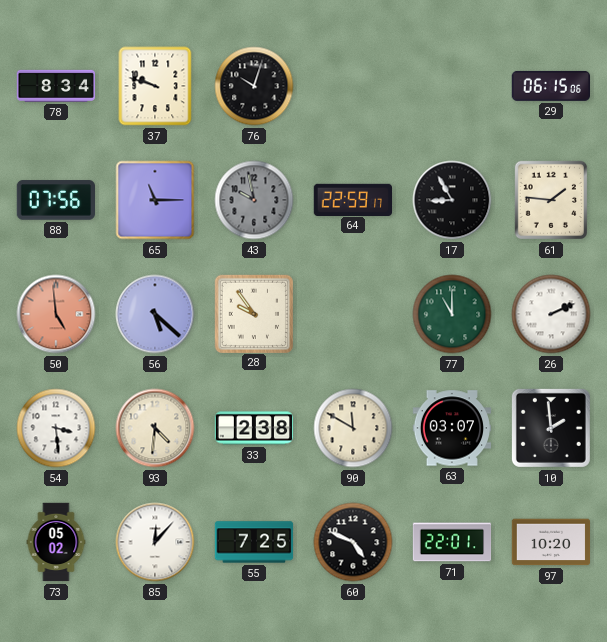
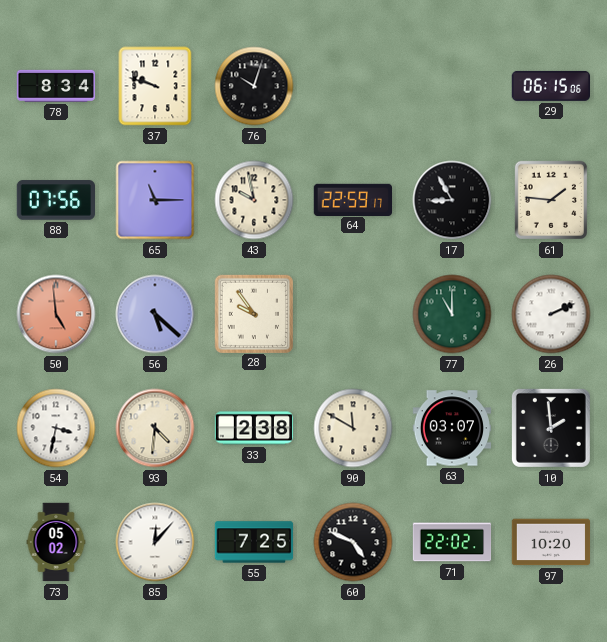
43 dial: grey -> cream
54: 3:29 -> 3:32
71: 22:01 -> 22:02
